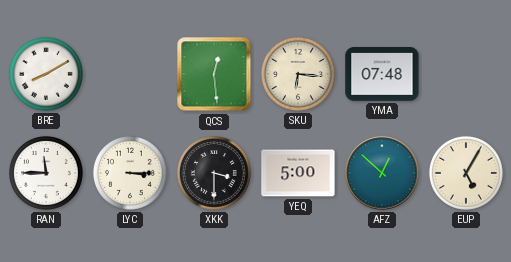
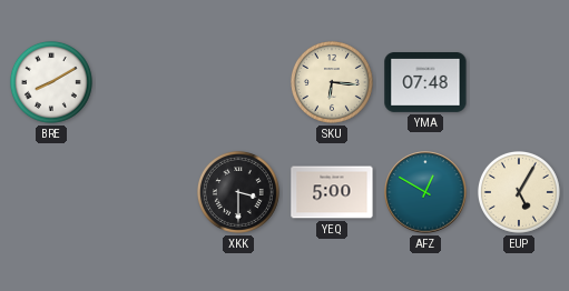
QCS: 12:29 -> none
RAN: 11:45 -> none
LYC: 3:15 -> none
AFZ: 12:52 -> 12:50
